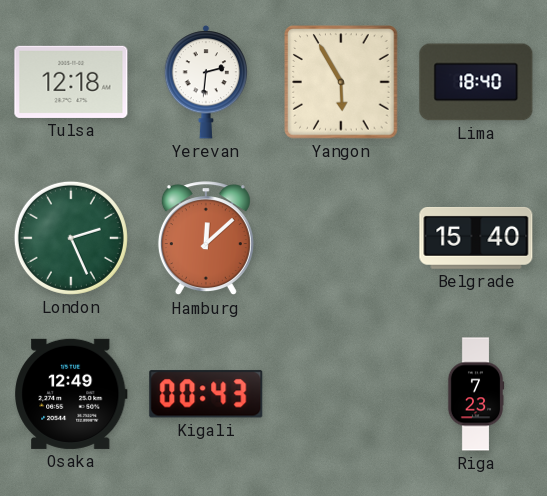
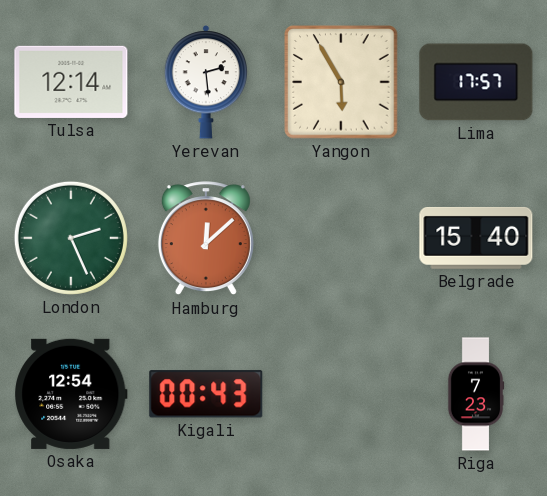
Tulsa: 12:18 -> 12:14
Yerevan: 2:31 -> 2:29
Lima: 18:40 -> 17:57
Osaka: 12:49 -> 12:54
